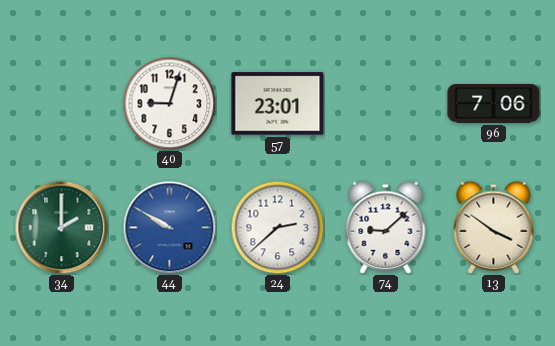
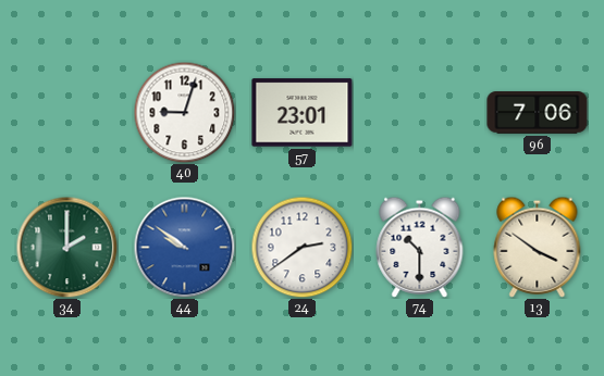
44: 9:50 -> 9:51
24: 2:38 -> 2:39
74: 9:08 -> 10:30
